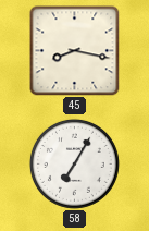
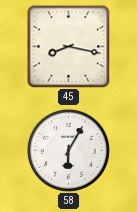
58: 7:05 -> 6:05
